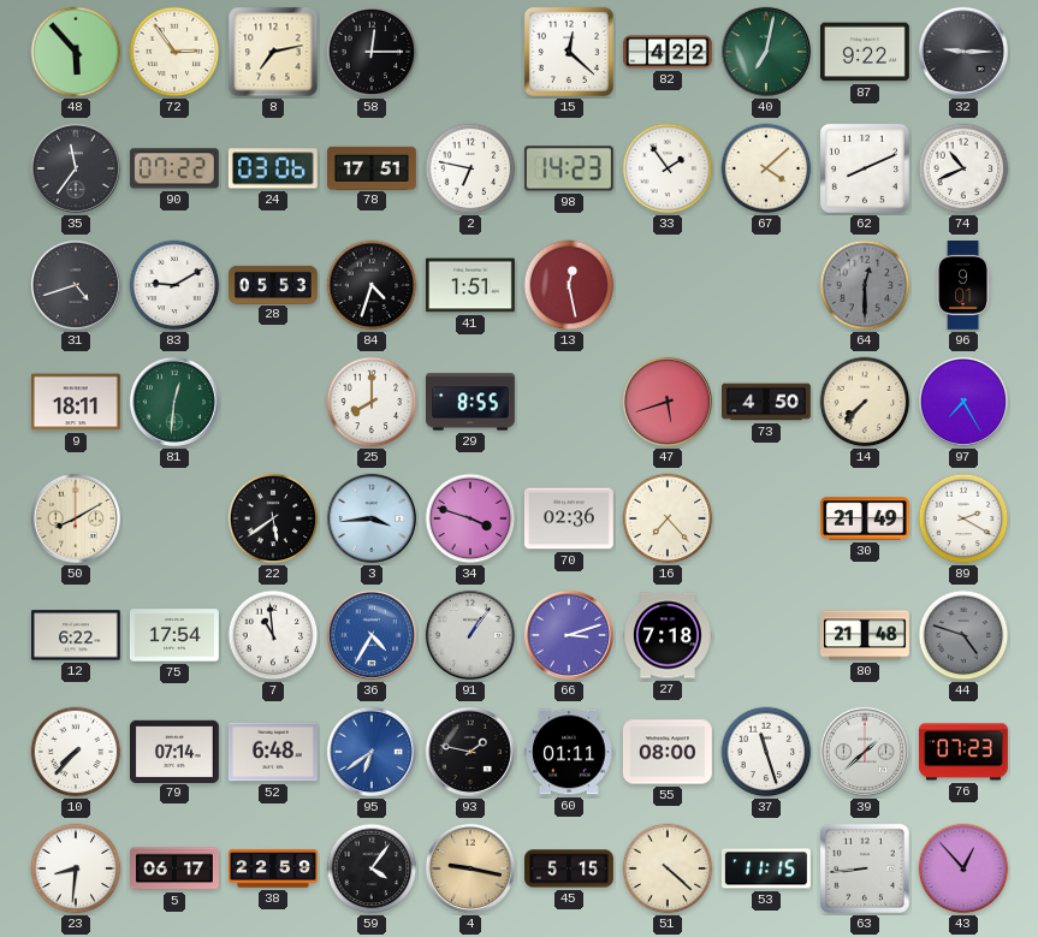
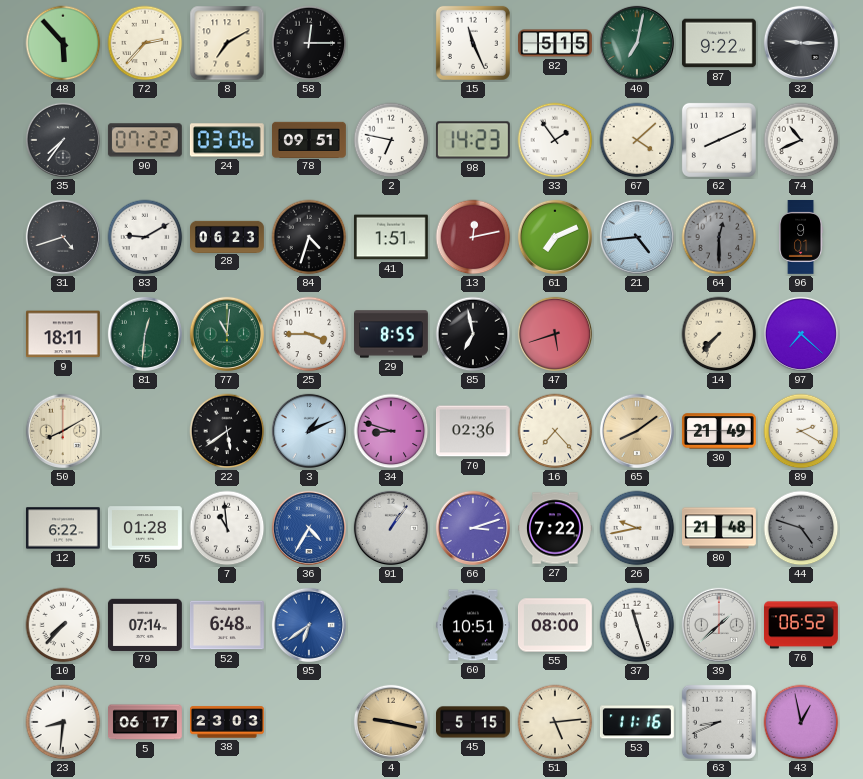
72: 2:54 -> 2:37
8: 7:13 -> 7:10
15: 12:22 -> 11:26
82: 4:22 -> 5:15
35: 11:36 -> 7:36
78: 17:51 -> 09:51
28: 05:53 -> 06:23
13: 12:28 -> 12:13
61: none -> 7:11
21: none -> 4:44
77: none -> 11:01
25: 8:00 -> 3:45
85: none -> 6:58
73: 4:50 -> none
97: 7:25 -> 7:22
3: 3:44 -> 1:11
34: 3:48 -> 8:48
65: none -> 8:09
75: 17:54 -> 01:28
27: 7:18 -> 7:22
26: none -> 9:43
93: 1:47 -> none
60: 01:11 -> 10:51
76: 07:23 -> 06:52
38: 22:59 -> 23:03
59: 4:06 -> none
51: 4:22 -> 5:14
53: 11:15 -> 11:16
63: 8:44 -> 8:41
43: 12:53 -> 12:58
